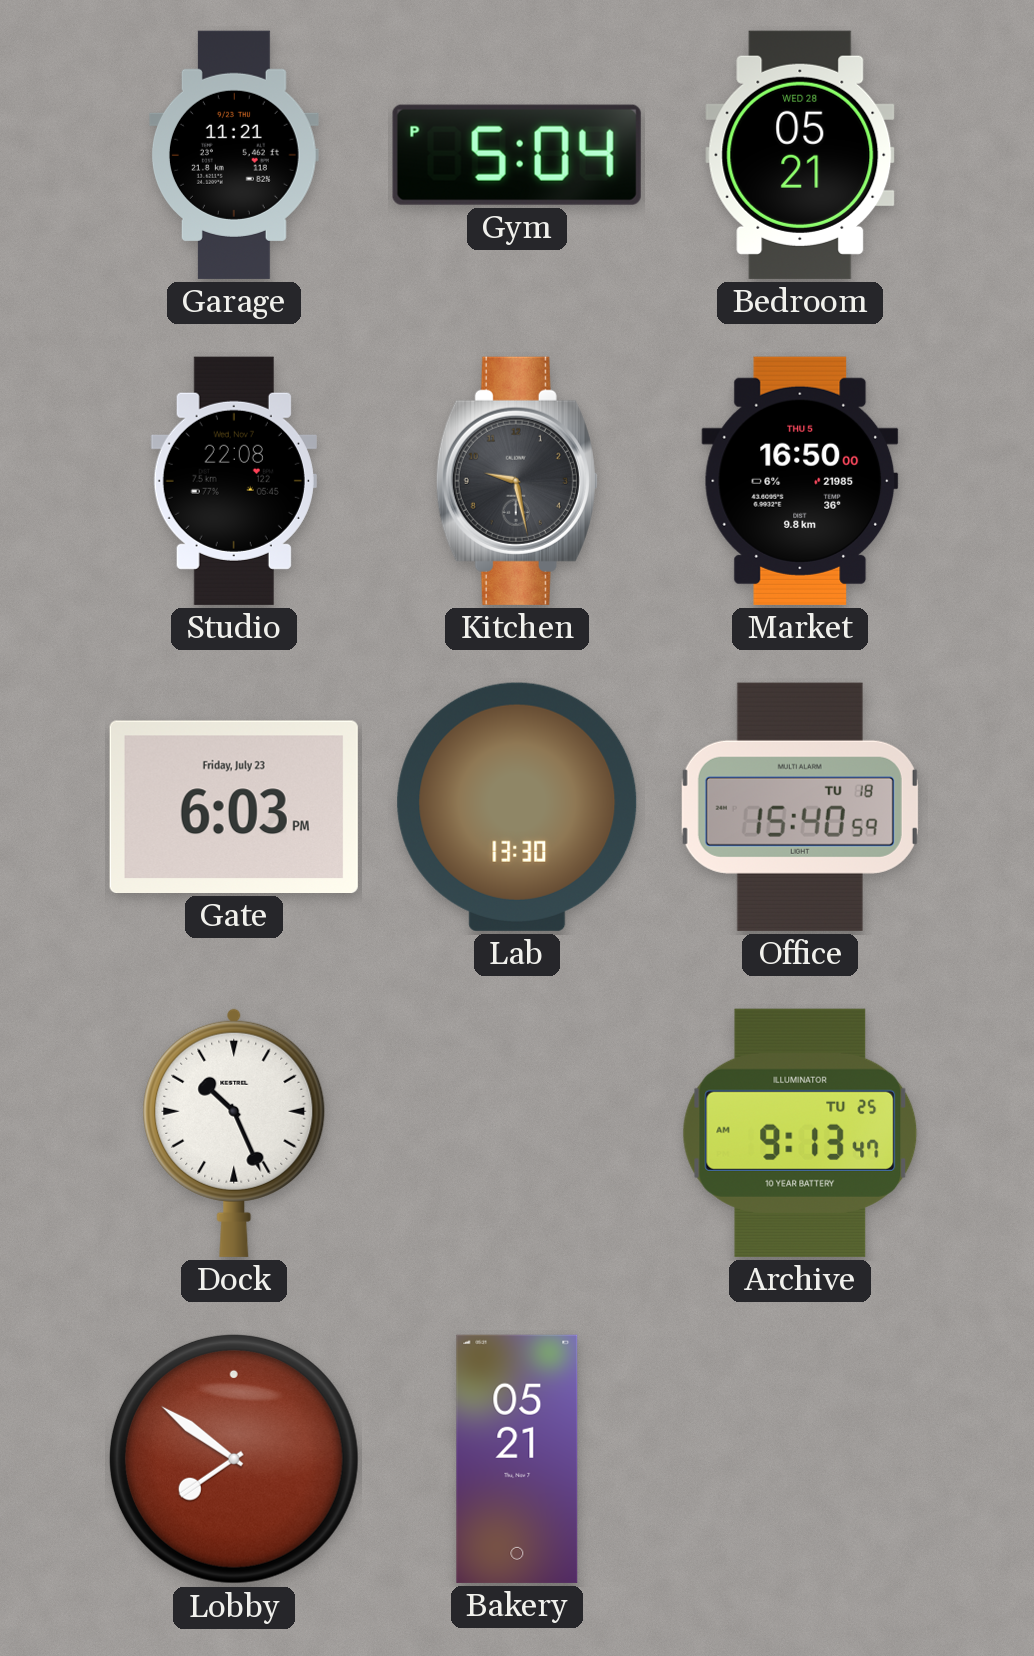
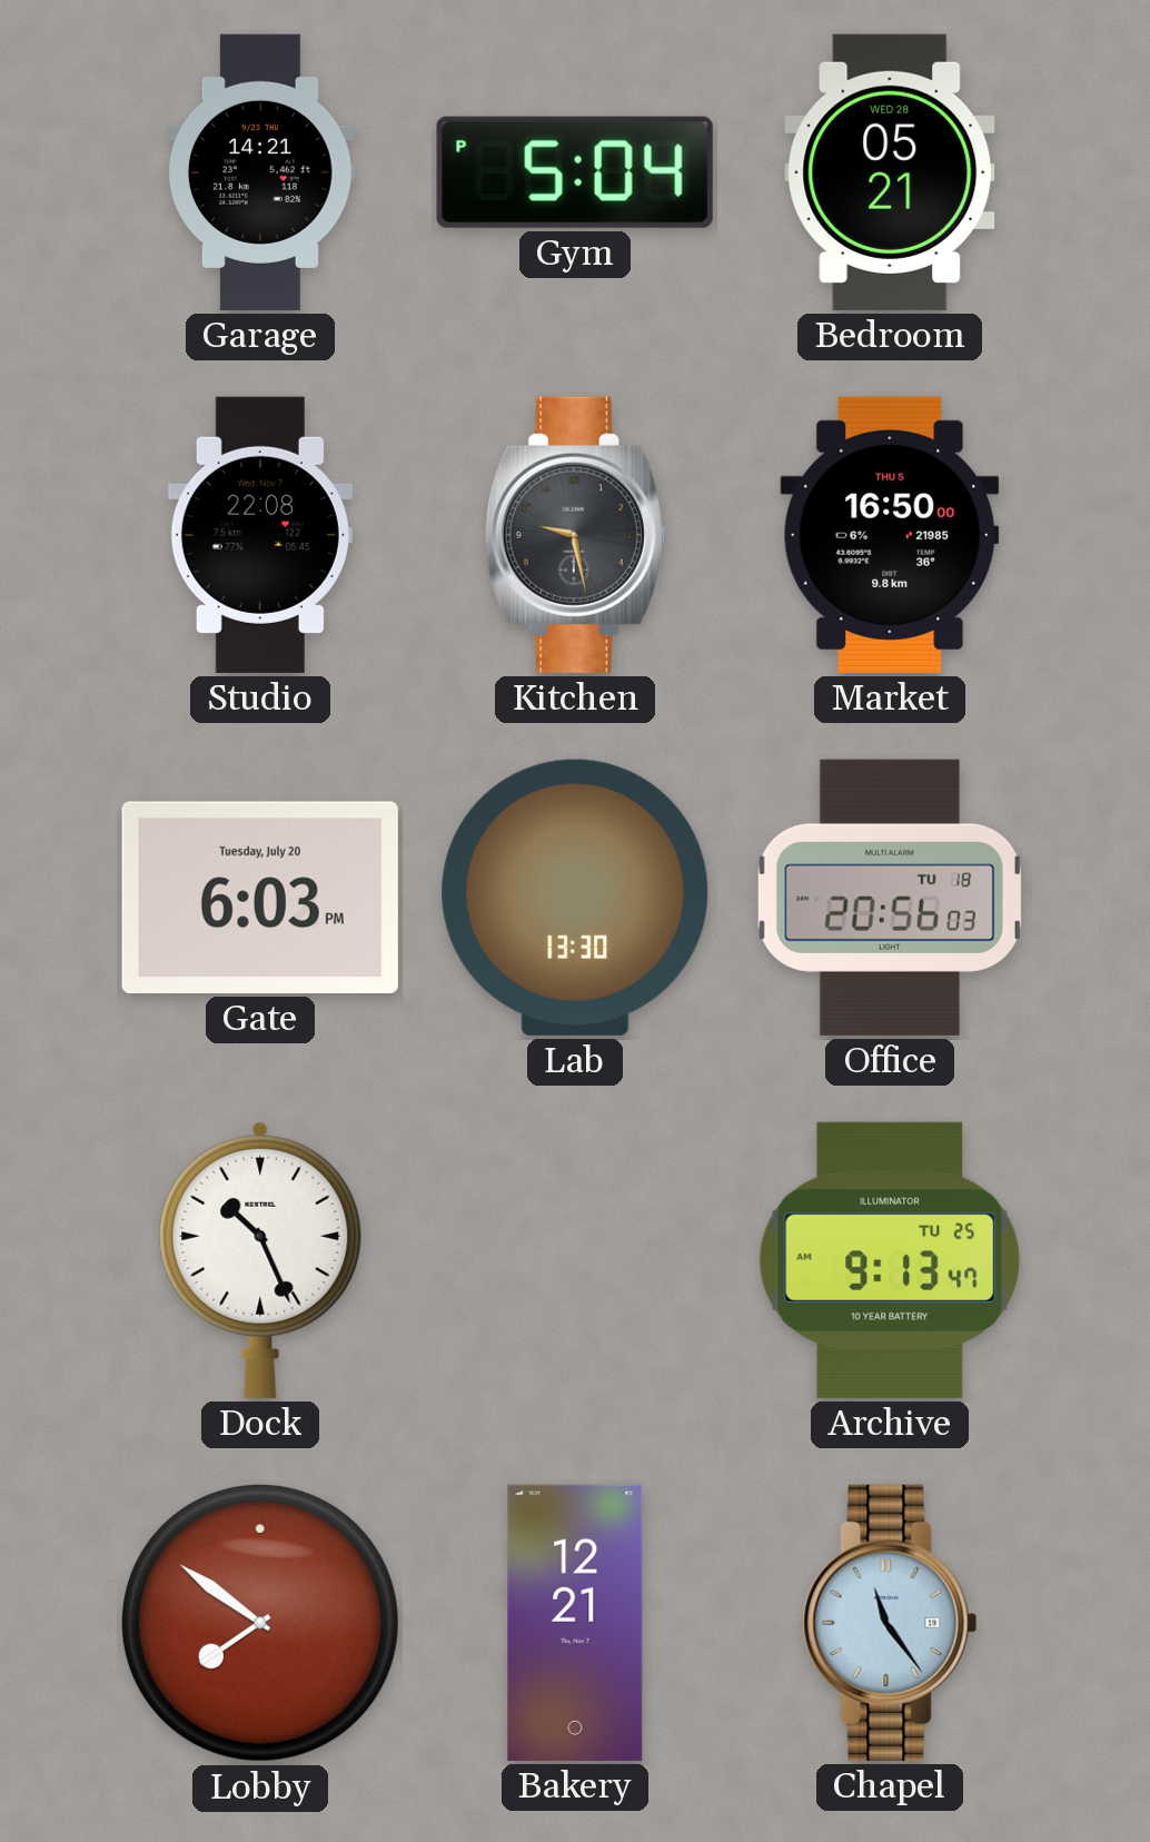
Garage: 11:21 -> 14:21
Gate date: Friday, July 23 -> Tuesday, July 20
Office: 15:40 -> 20:56
Bakery: 05:21 -> 12:21
Chapel: none -> 11:24
